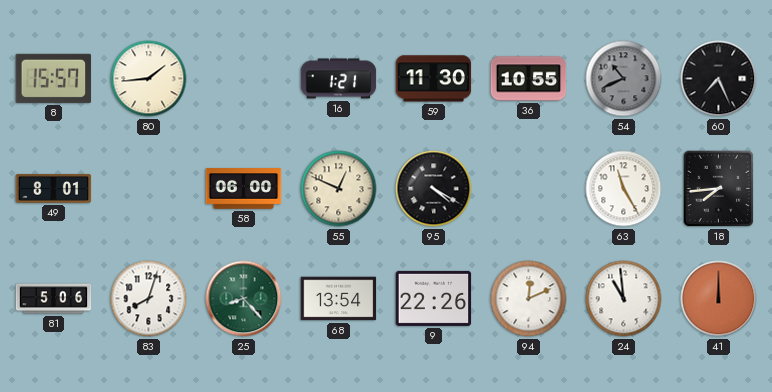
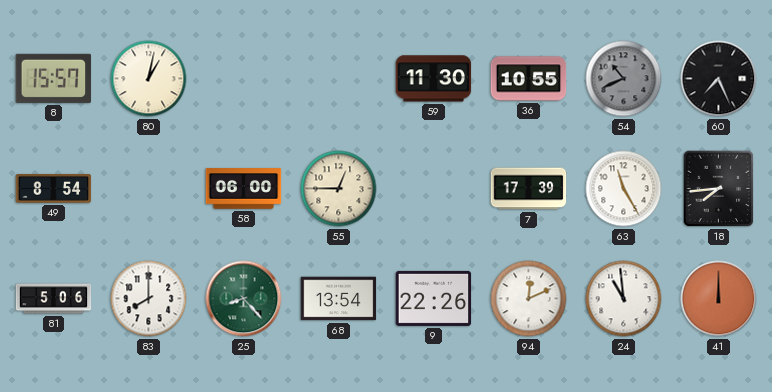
80: 1:44 -> 1:02
16: 1:21 -> none
49: 8:01 -> 8:54
55: 12:49 -> 12:45
95: 4:20 -> none
7: none -> 17:39
83: 8:03 -> 8:00
